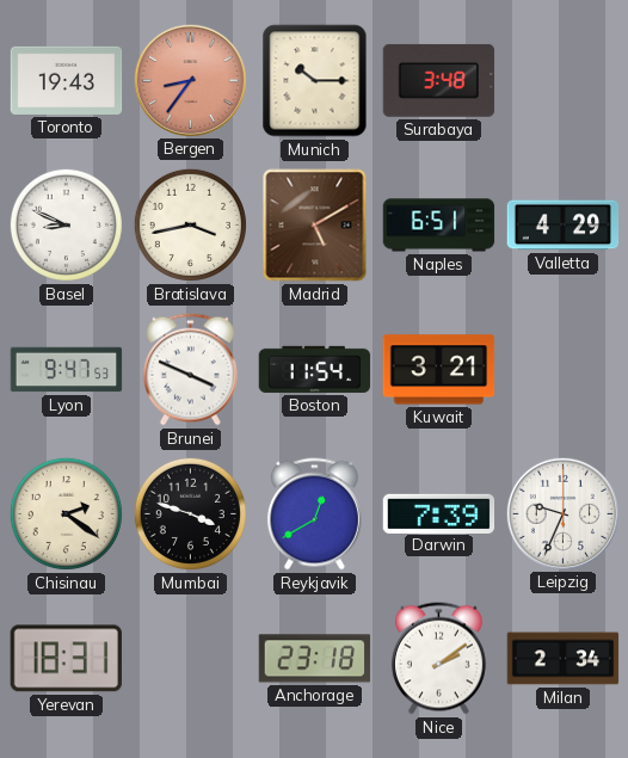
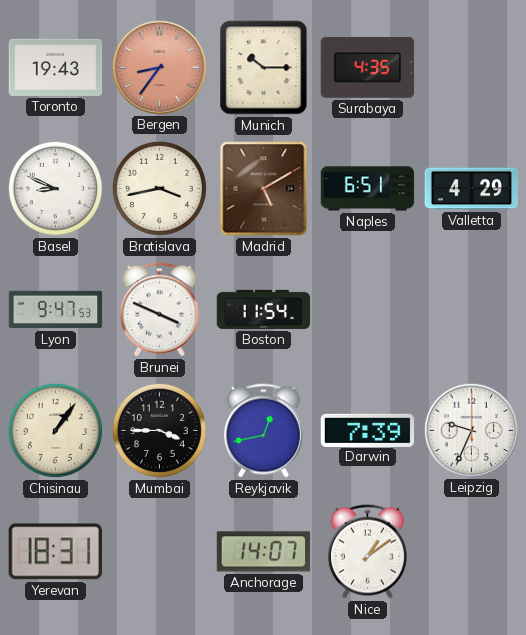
Surabaya: 3:48 -> 4:35
Kuwait: 3:21 -> none
Chisinau: 2:21 -> 1:06
Mumbai: 3:48 -> 3:45
Reykjavik: 12:40 -> 12:43
Anchorage: 23:18 -> 14:07
Nice: 2:09 -> 1:09
Milan: 2:34 -> none
